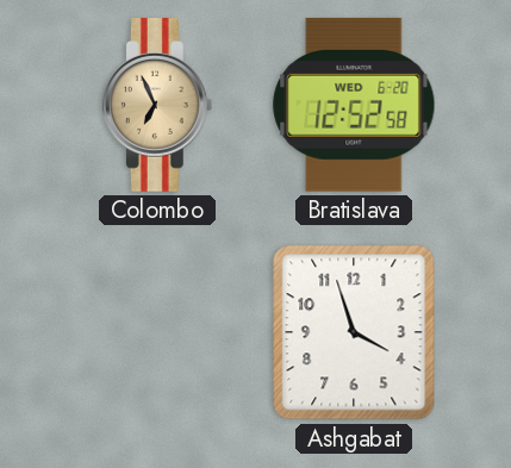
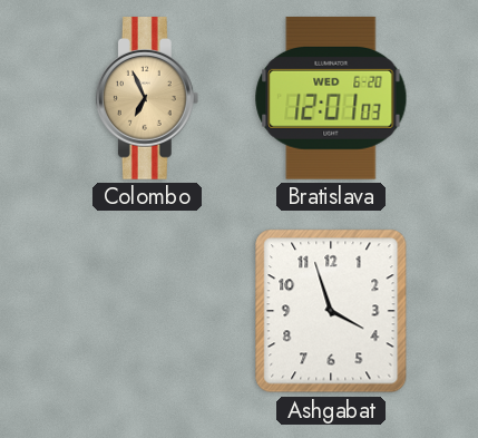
Bratislava: 12:52 -> 12:01
